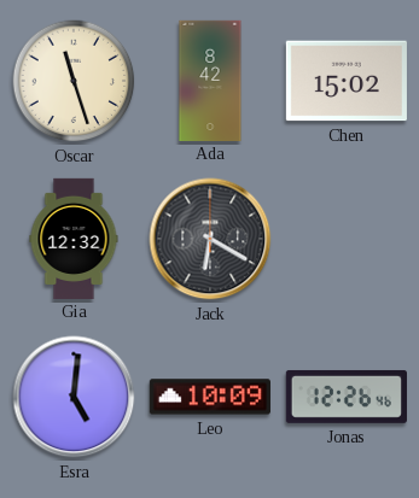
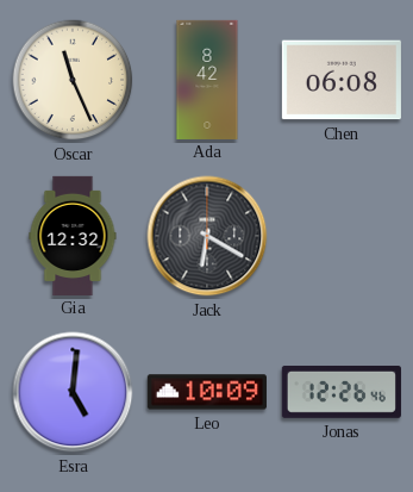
Oscar: 11:27 -> 11:26
Chen: 15:02 -> 06:08
